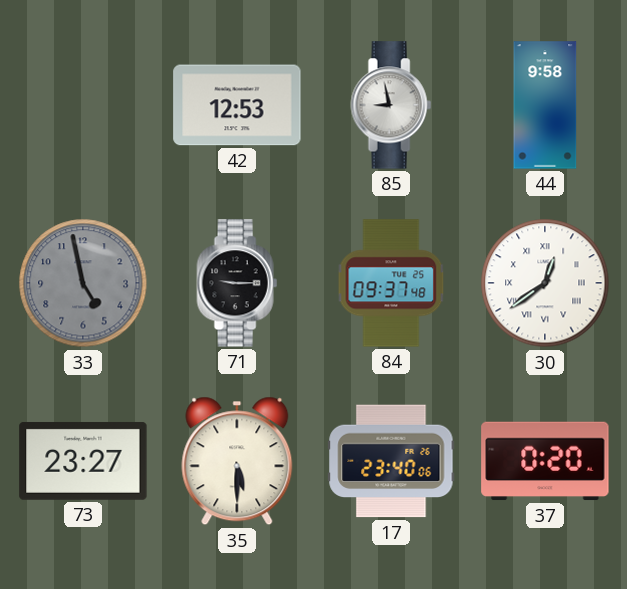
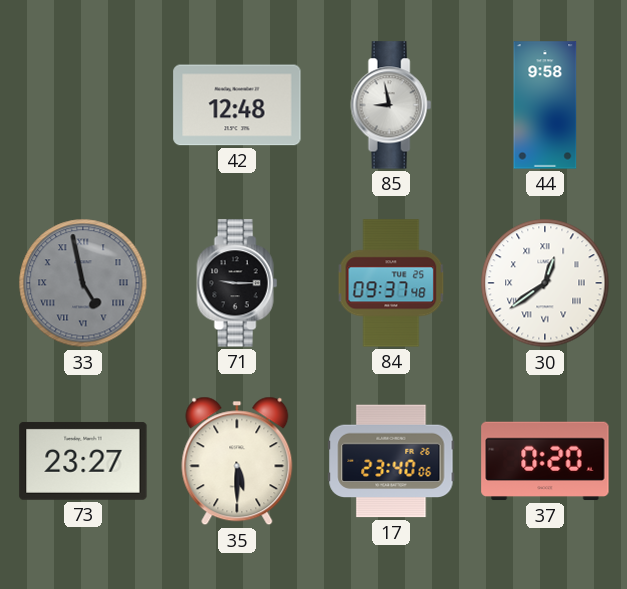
42: 12:53 -> 12:48
33 numerals: Arabic -> Roman
